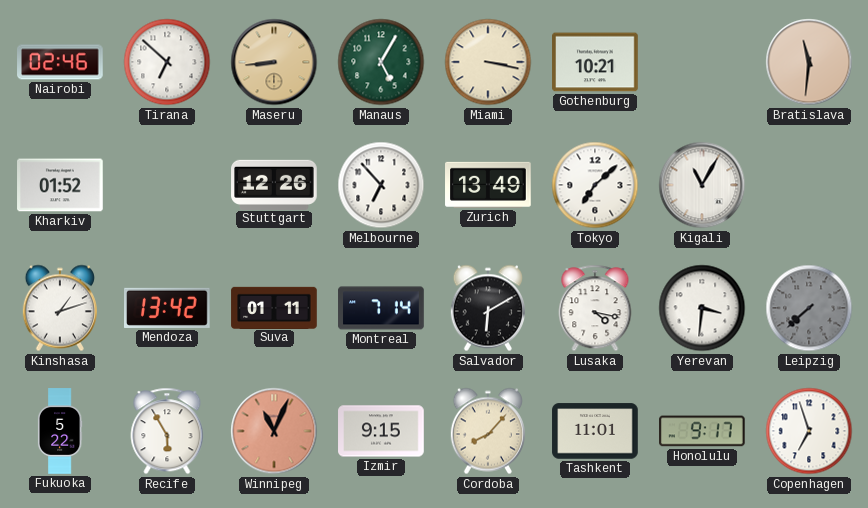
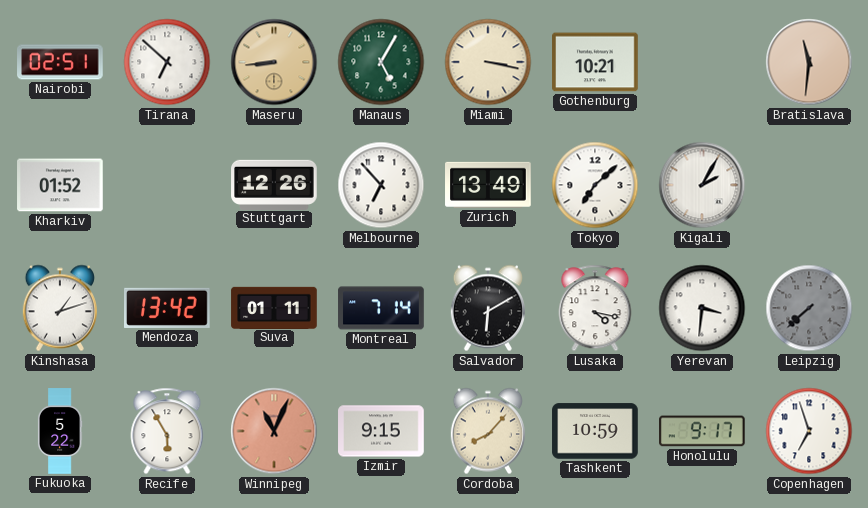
Nairobi: 02:46 -> 02:51
Kigali: 11:05 -> 2:05
Tashkent: 11:01 -> 10:59
